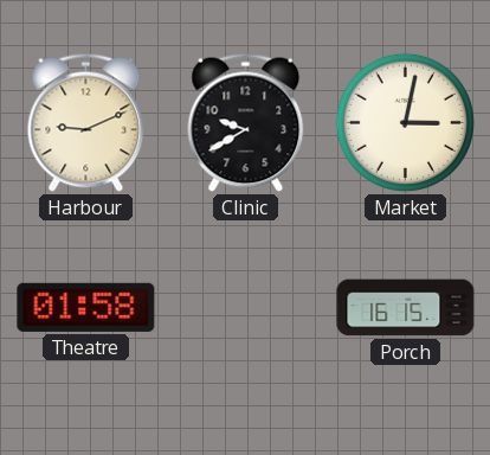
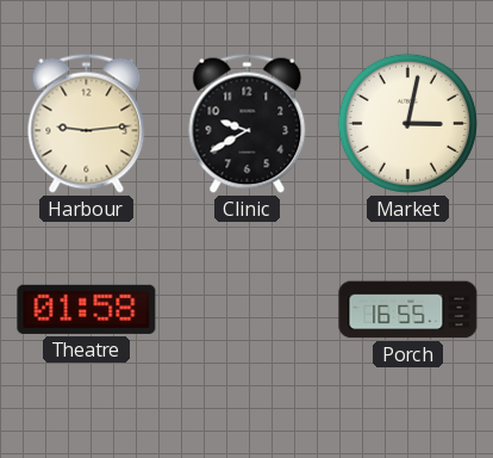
Harbour: 9:11 -> 9:14
Porch: 16:15 -> 16:55
